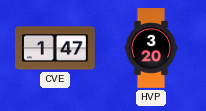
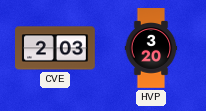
CVE: 1:47 -> 2:03
